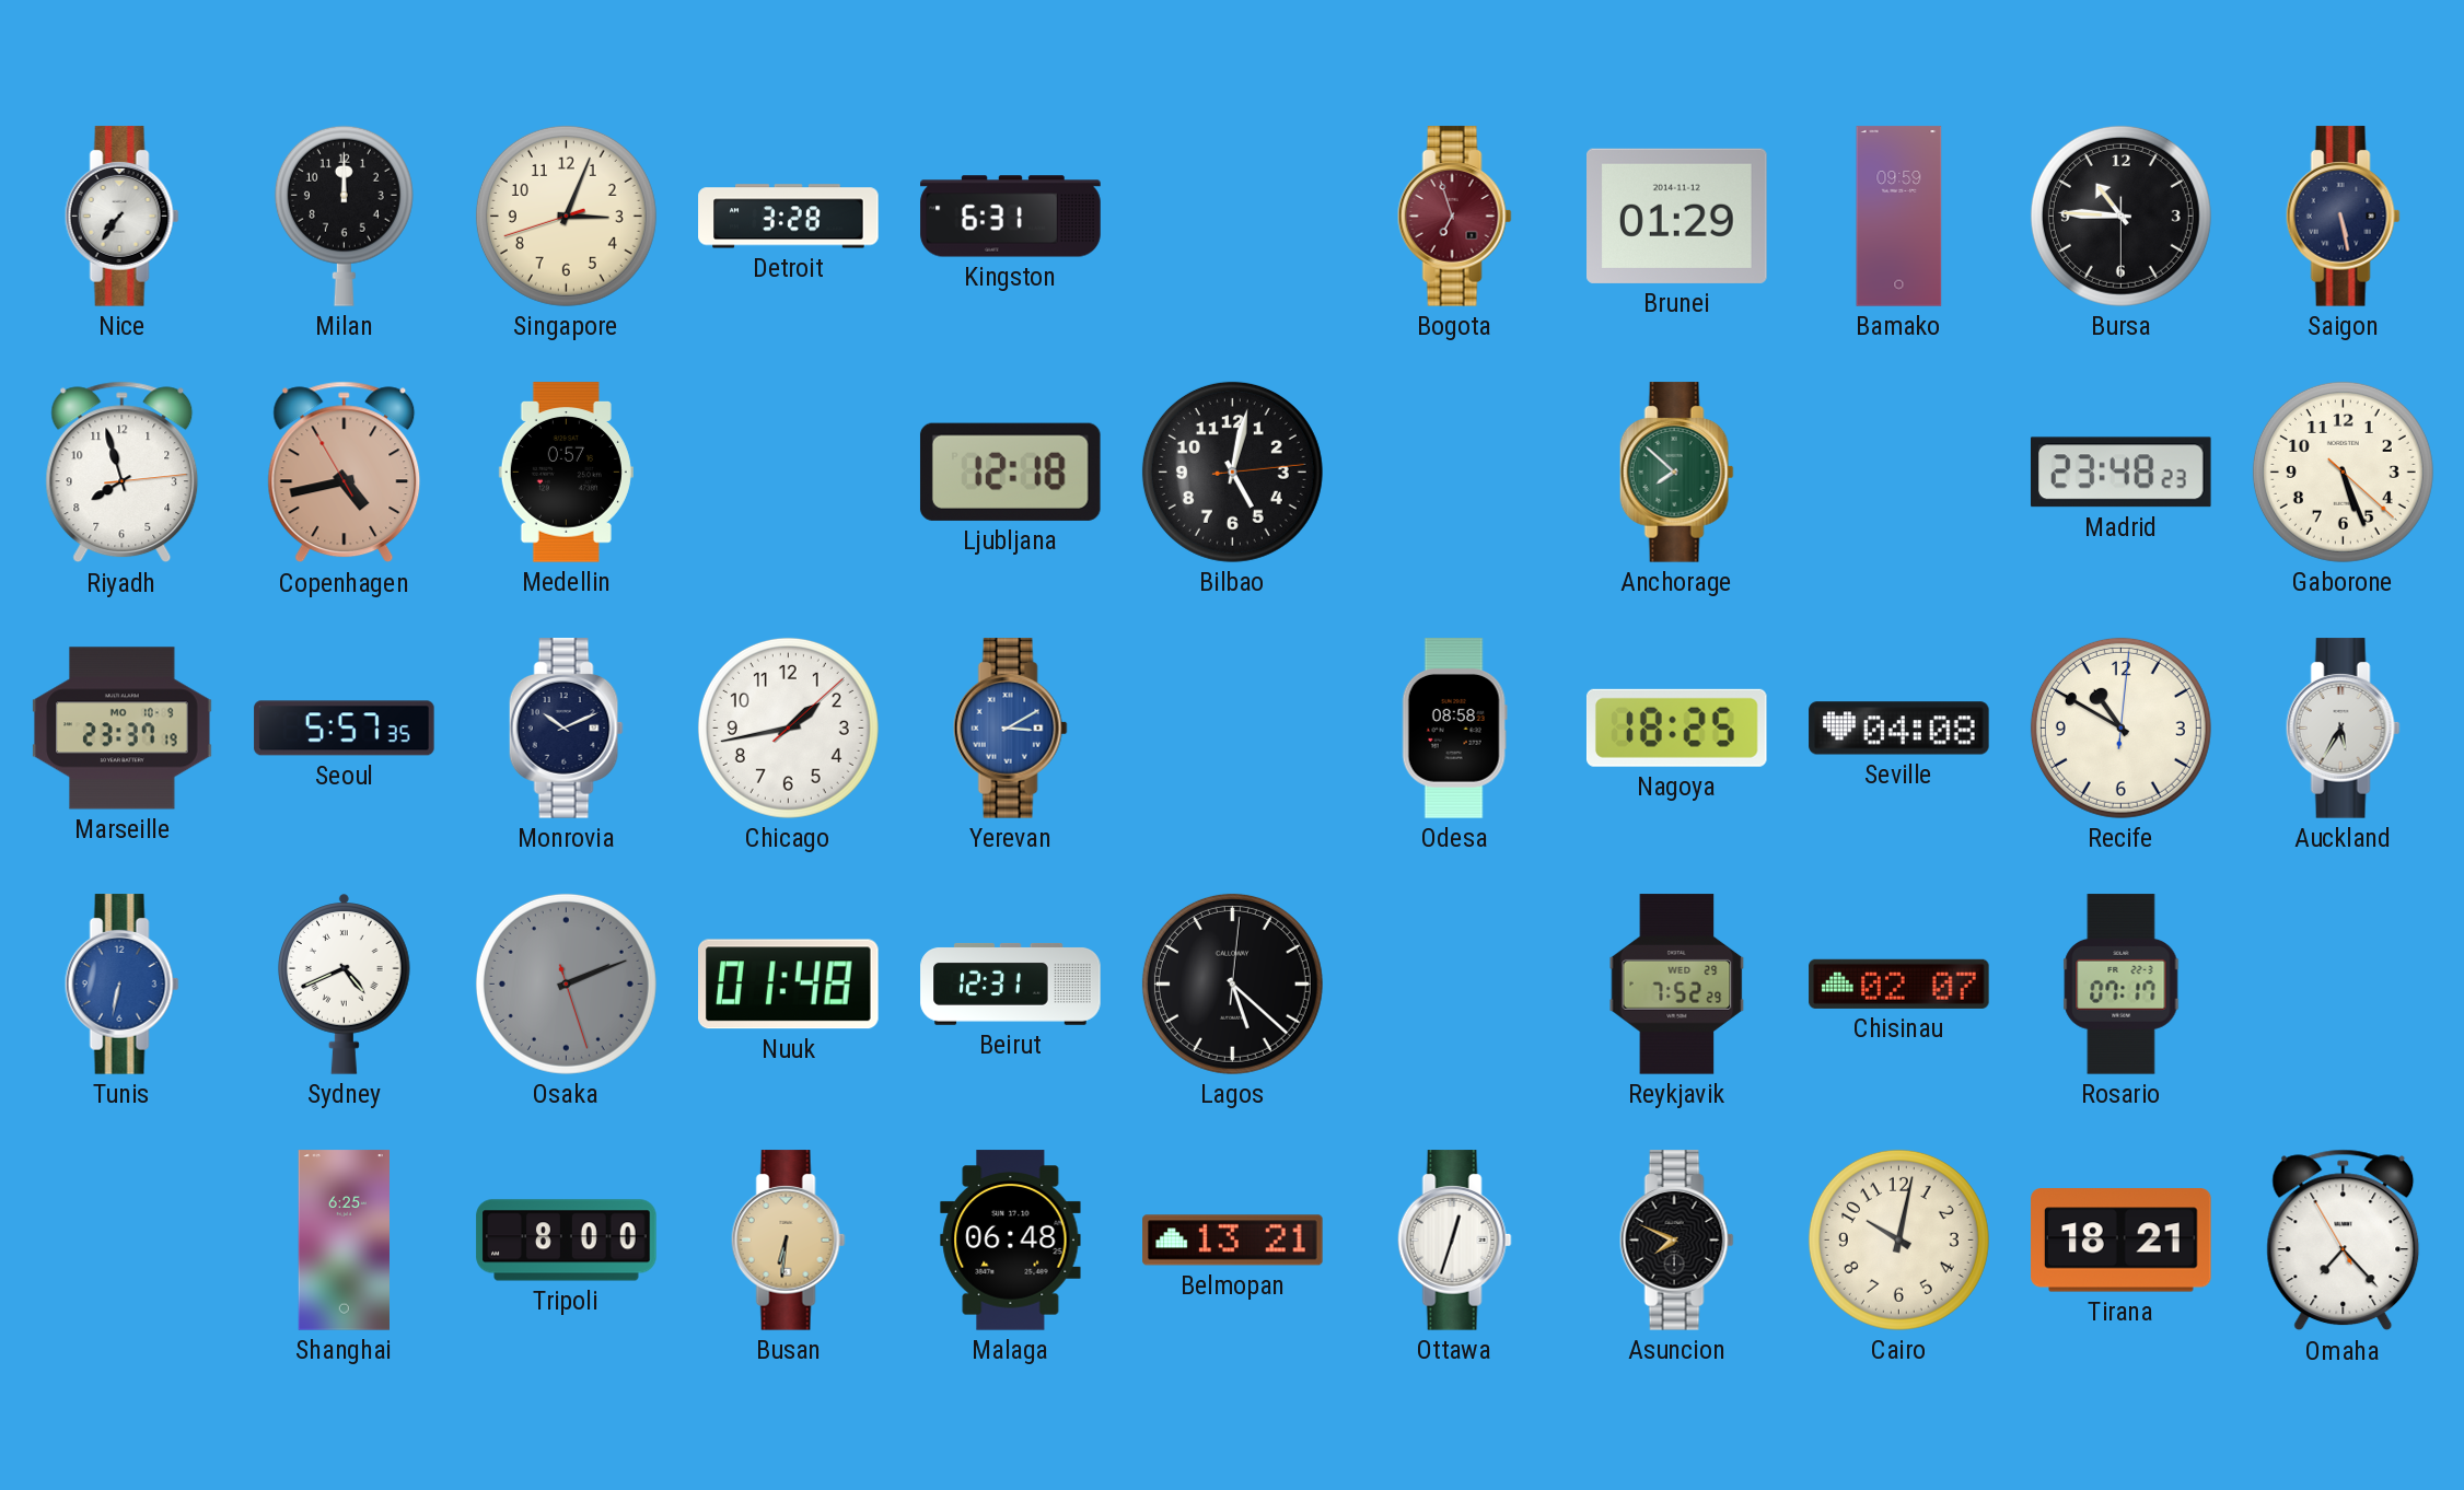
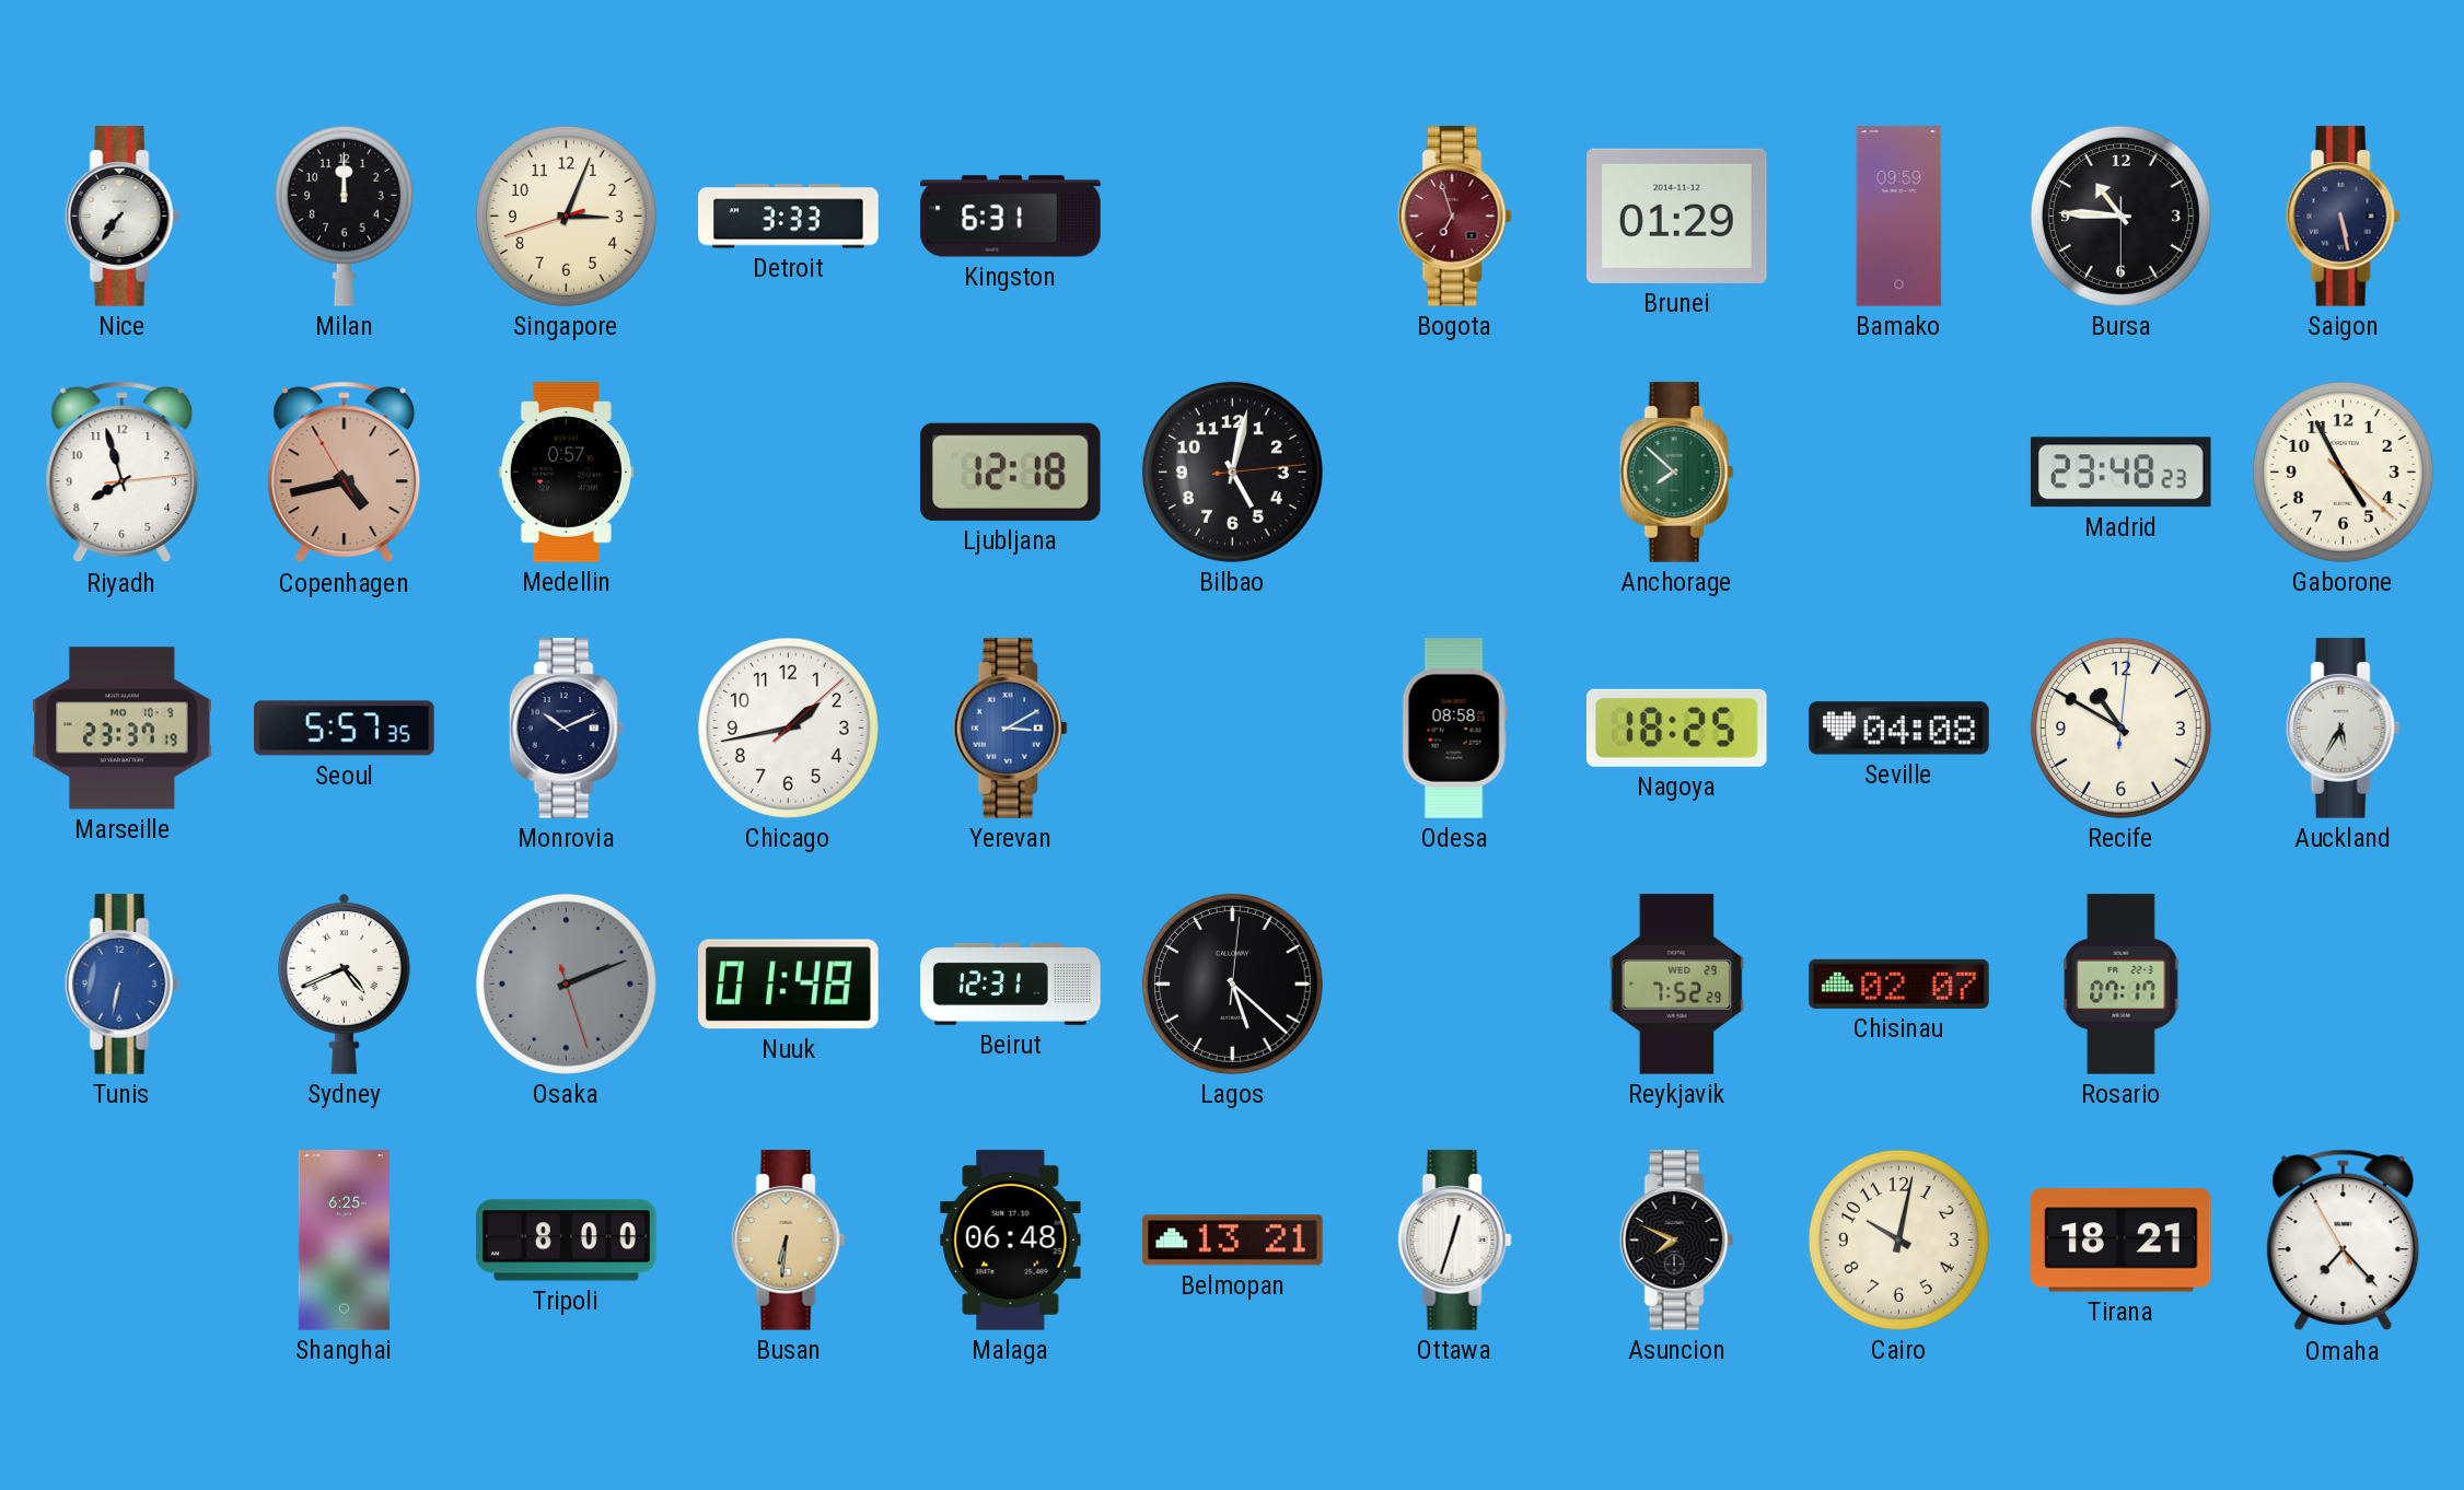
Detroit: 3:28 -> 3:33
Gaborone: 5:26 -> 4:55
